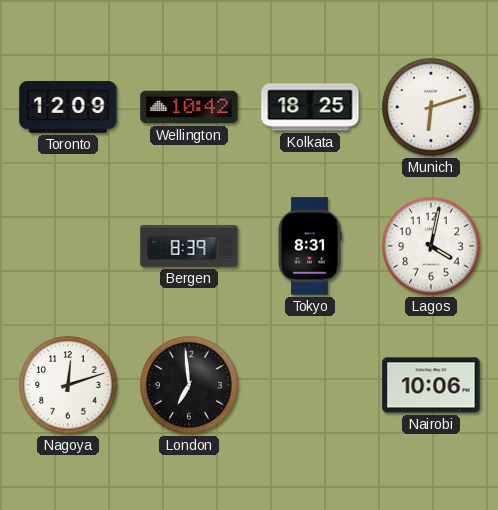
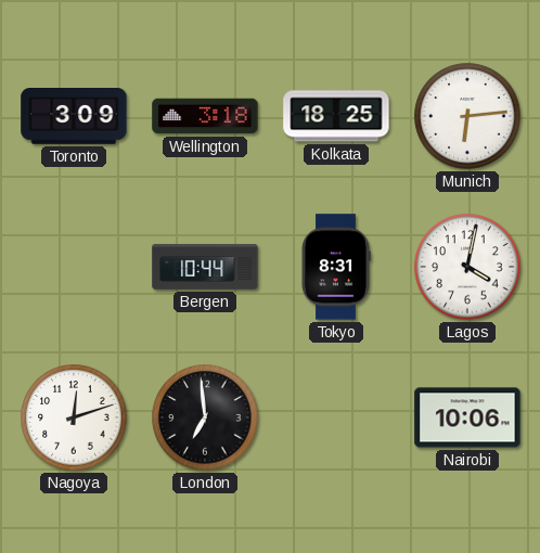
Toronto: 12:09 -> 3:09
Wellington: 10:42 -> 3:18
Munich: 6:12 -> 6:14
Bergen: 8:39 -> 10:44
